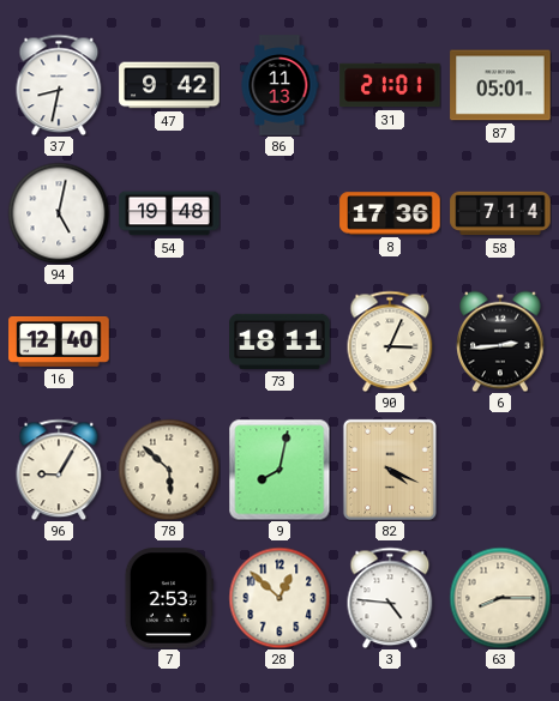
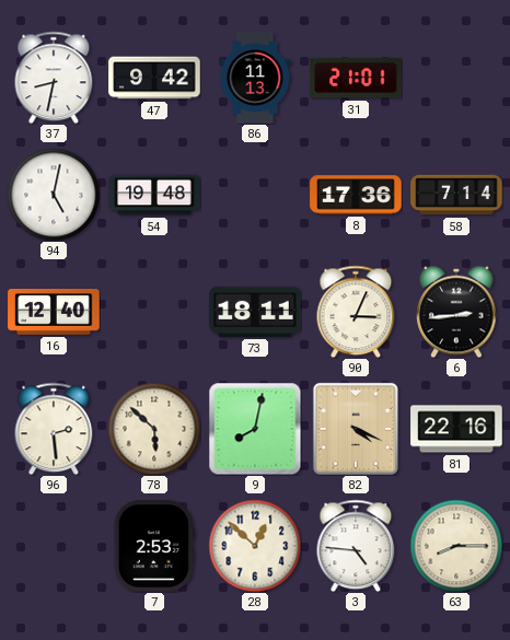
87: 05:01 -> none
96: 9:05 -> 2:29
81: none -> 22:16
